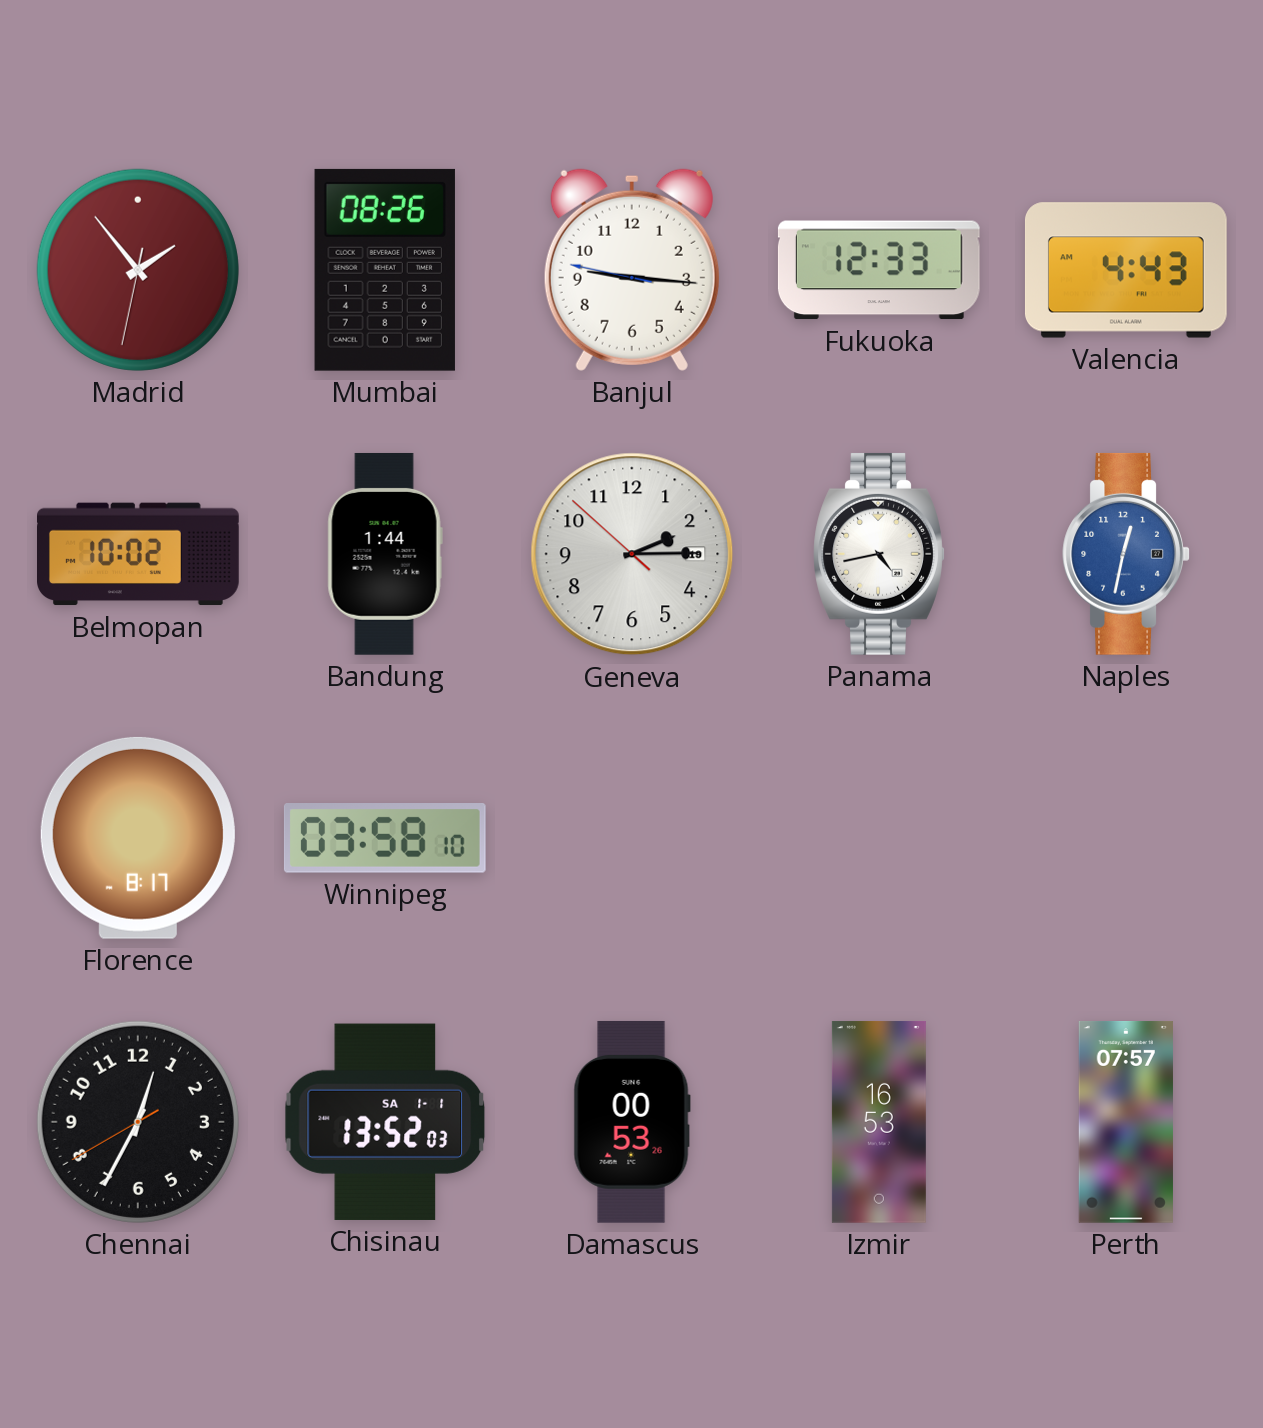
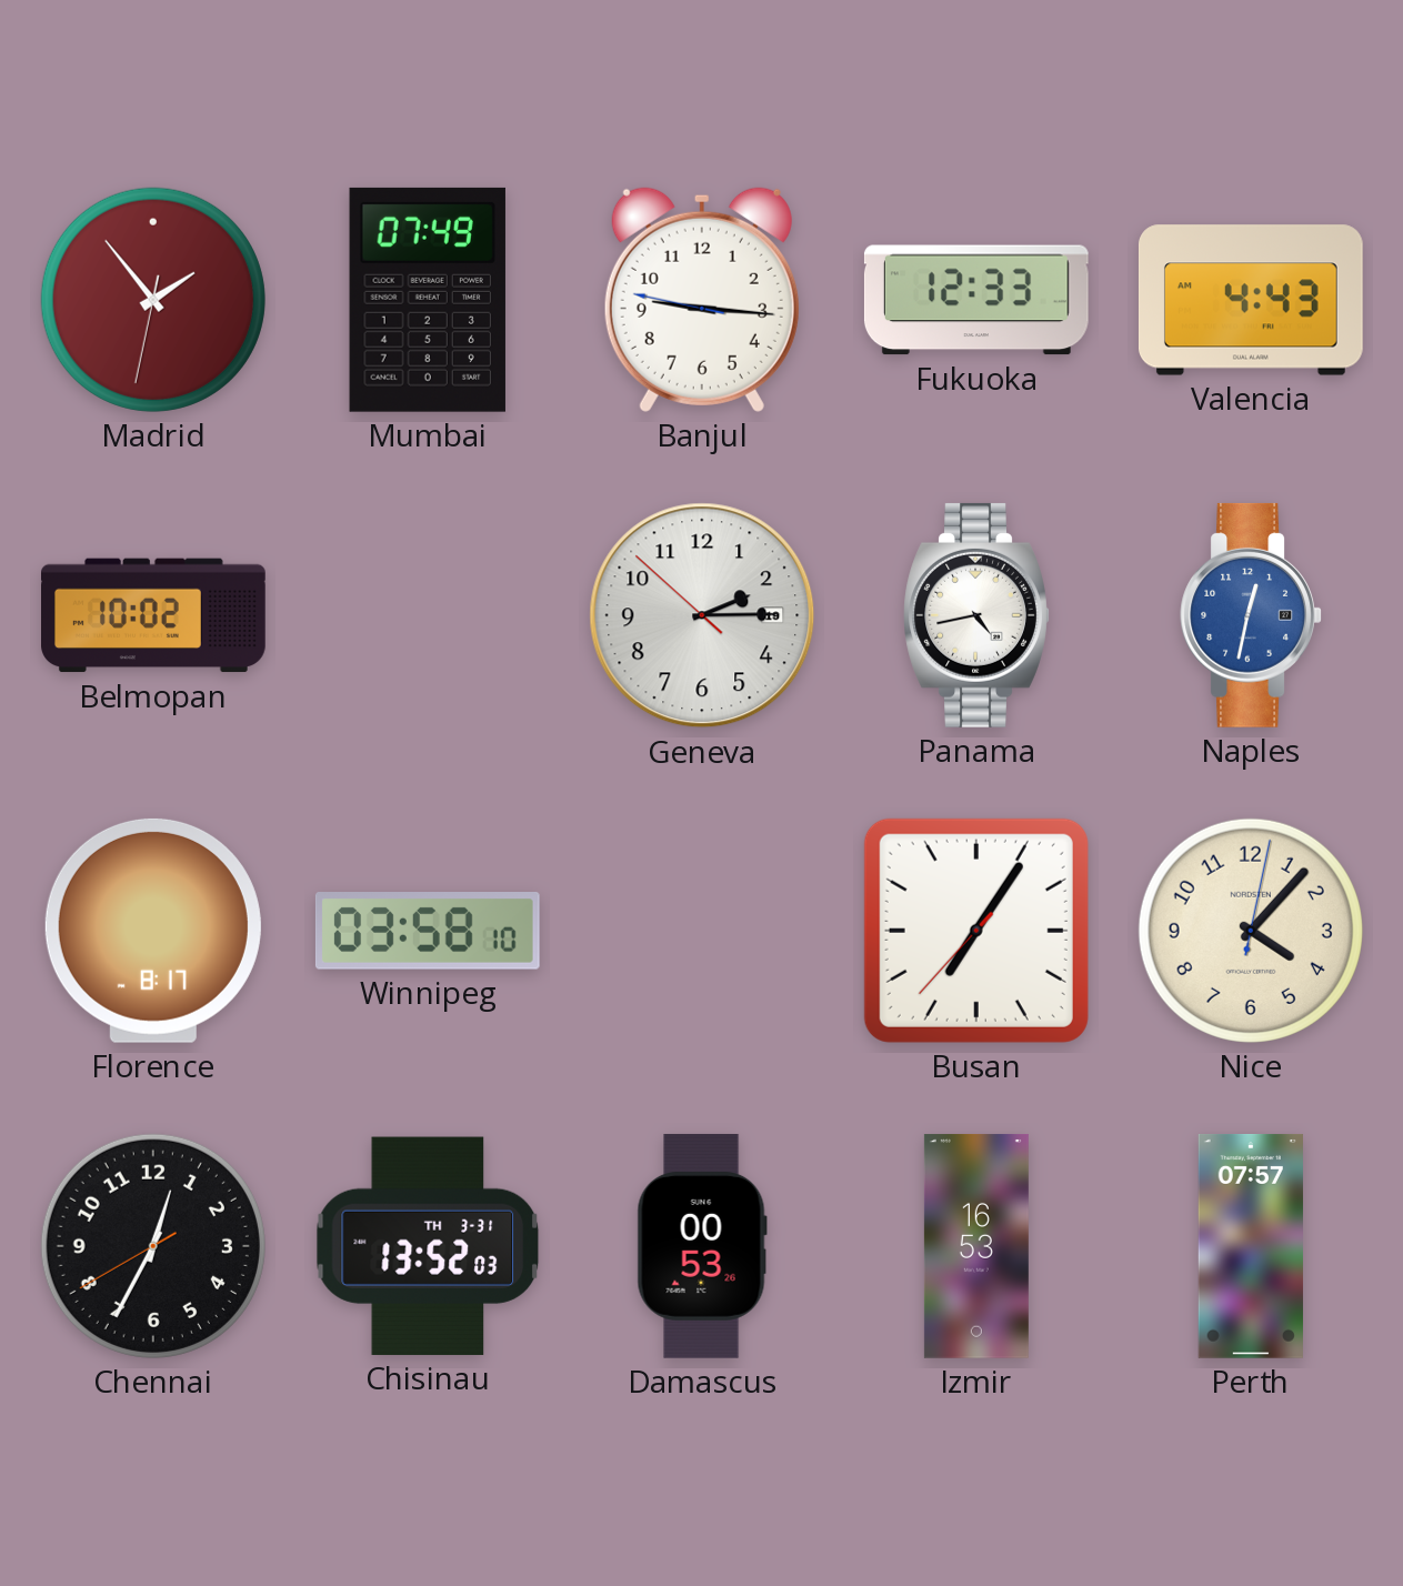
Mumbai: 08:26 -> 07:49
Bandung: 1:44 -> none
Busan: none -> 7:05
Nice: none -> 4:07
Chisinau date: SA 1-1 -> TH 3-31
